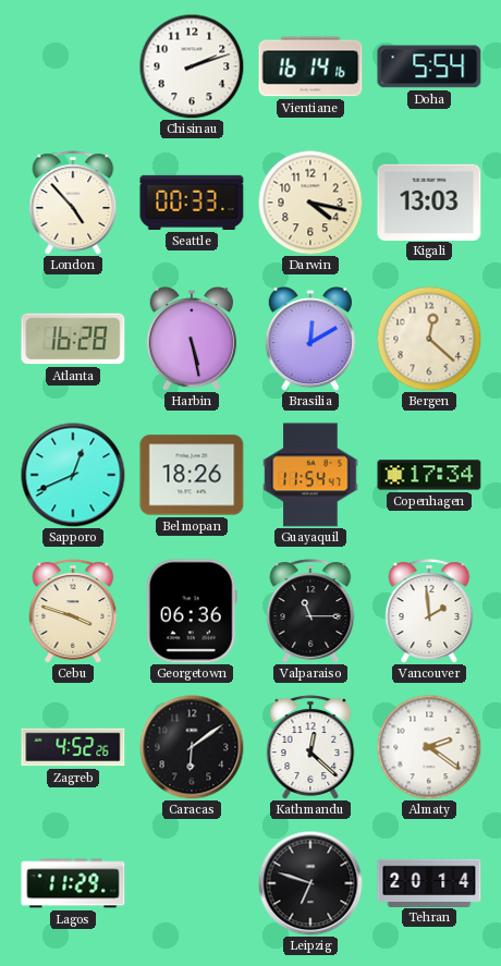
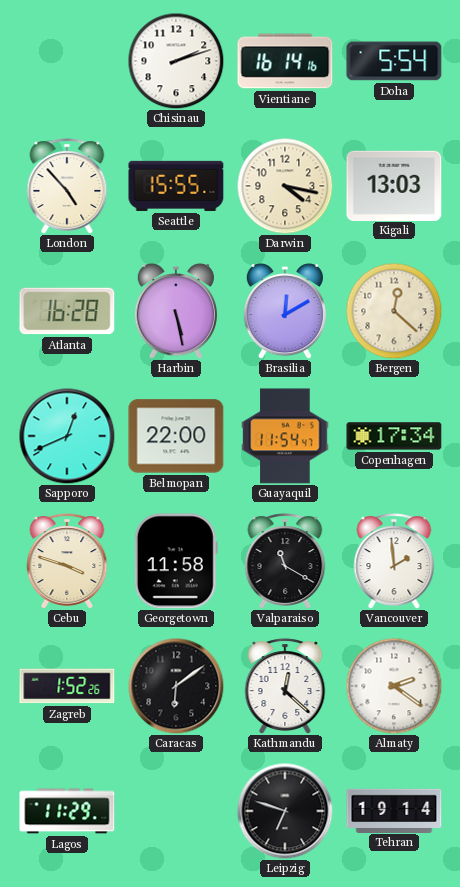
Seattle: 00:33 -> 15:55
Belmopan: 18:26 -> 22:00
Georgetown: 06:36 -> 11:58
Valparaiso: 11:15 -> 11:20
Zagreb: 4:52 -> 1:52
Tehran: 20:14 -> 19:14
